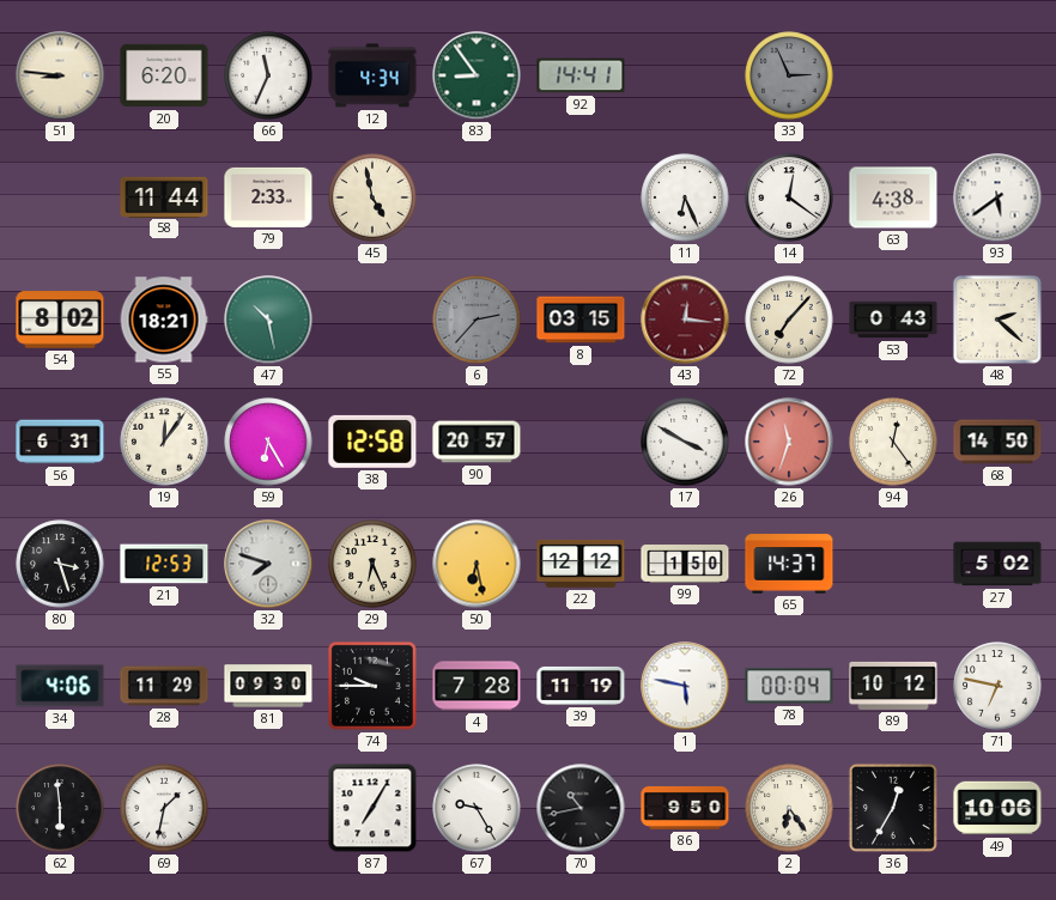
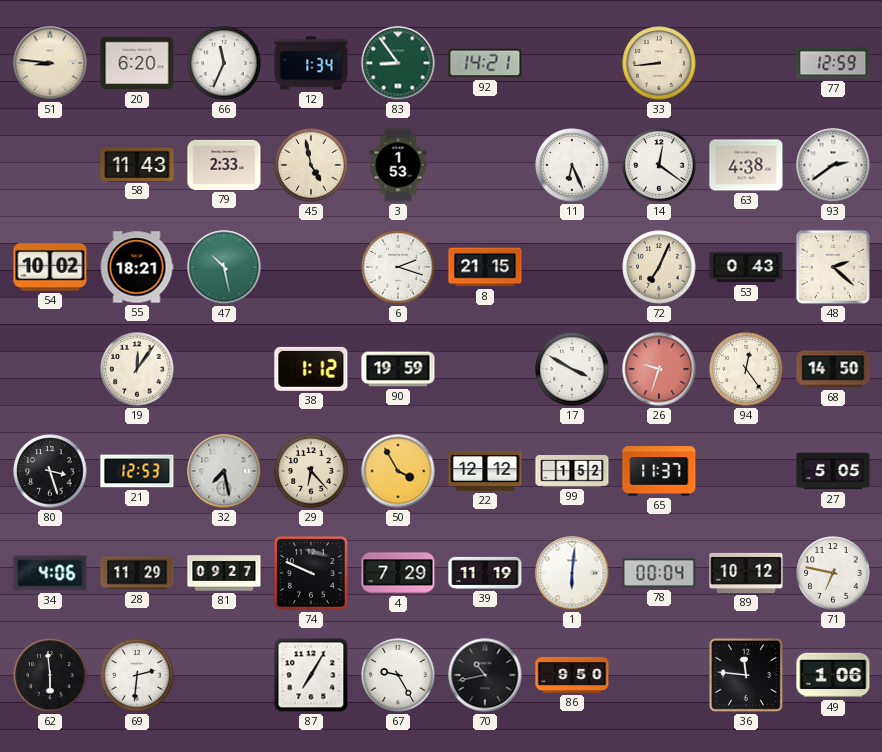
12: 4:34 -> 1:34
92: 14:41 -> 14:21
33: 2:56 -> 8:44
33 dial: grey -> cream
77: none -> 12:59
58: 11:44 -> 11:43
3: none -> 1:53
93: 5:39 -> 2:39
54: 8:02 -> 10:02
6: 2:37 -> 2:18
6 dial: grey -> white
8: 03:15 -> 21:15
43: 12:16 -> none
72: 7:07 -> 7:04
56: 6:31 -> none
59: 6:25 -> none
38: 12:58 -> 1:12
90: 20:57 -> 19:59
26: 11:33 -> 9:33
32: 7:48 -> 7:28
29: 6:26 -> 6:23
50: 6:28 -> 3:55
99: 1:50 -> 1:52
65: 14:37 -> 11:37
27: 5:02 -> 5:05
81: 09:30 -> 09:27
74: 9:45 -> 9:49
4: 7:28 -> 7:29
1: 5:47 -> 6:01
69: 1:32 -> 2:31
2: 6:24 -> none
36: 12:35 -> 11:46
49: 10:06 -> 1:06
